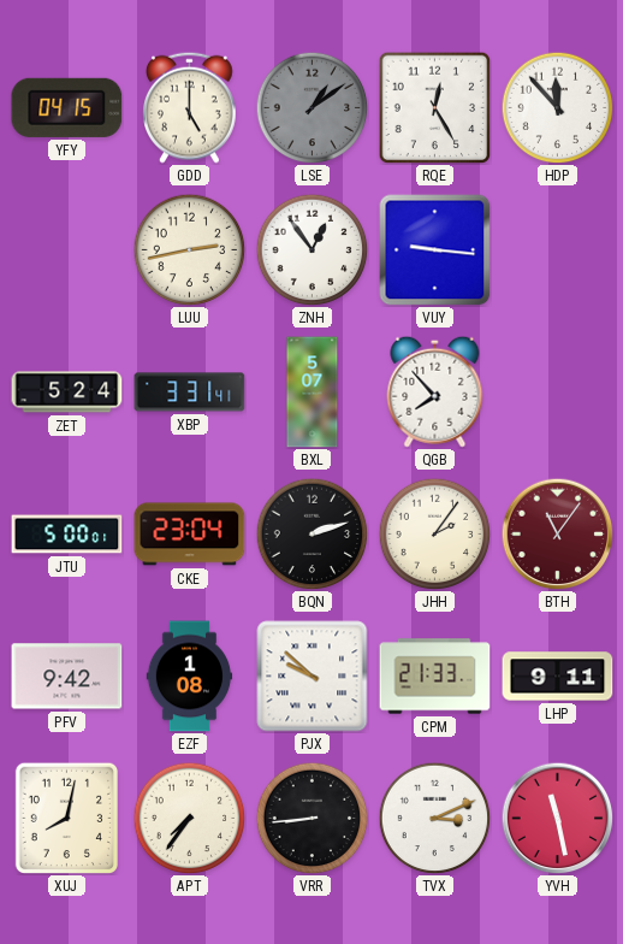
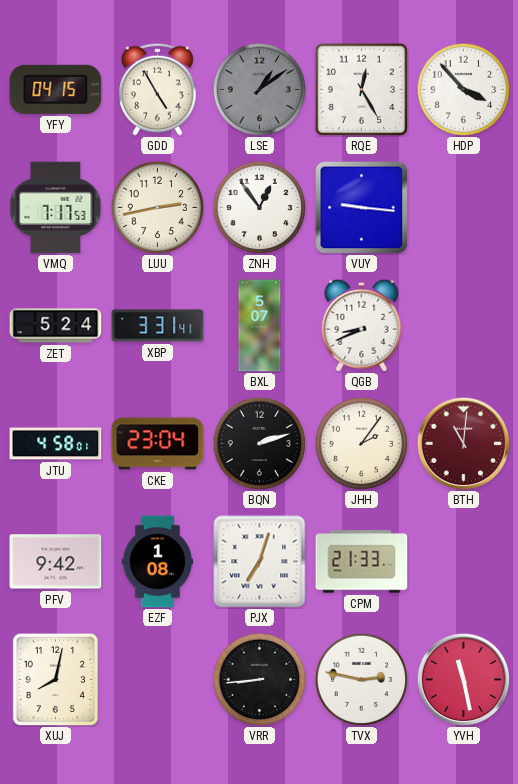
GDD: 5:00 -> 4:55
HDP: 11:53 -> 3:53
VMQ: none -> 7:17
QGB: 7:53 -> 8:41
JTU: 5:00 -> 4:58
BTH: 11:06 -> 11:01
PJX: 9:52 -> 7:03
LHP: 9:11 -> none
APT: 7:36 -> none
TVX: 3:11 -> 2:47
